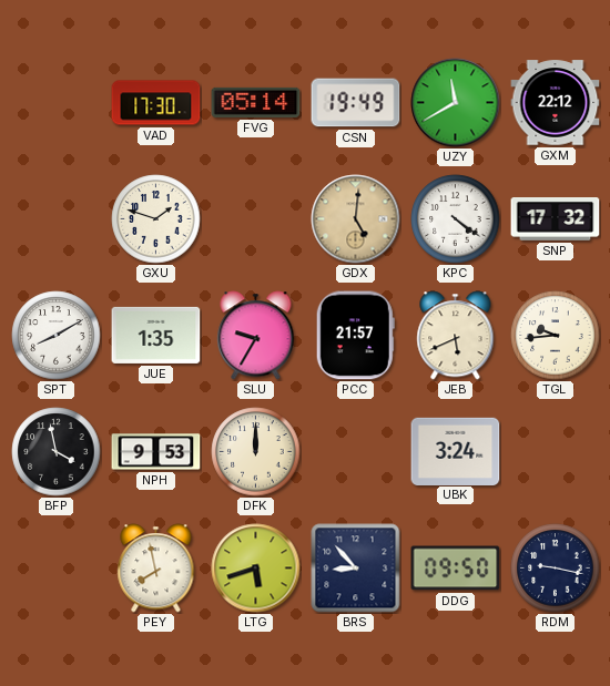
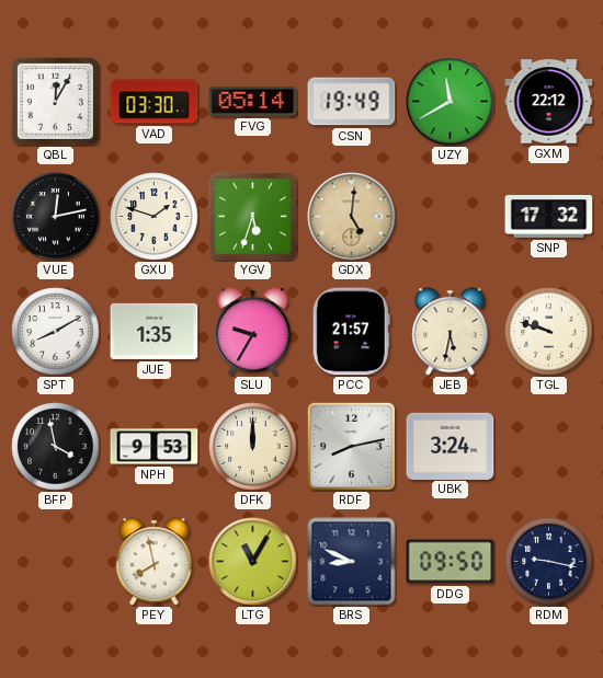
QBL: none -> 12:05
VAD: 17:30 -> 03:30
VUE: none -> 12:13
YGV: none -> 5:33
KPC: 4:21 -> none
JEB: 5:41 -> 5:32
TGL: 9:44 -> 9:48
RDF: none -> 8:13
LTG: 5:42 -> 11:05
BRS: 8:53 -> 8:49
